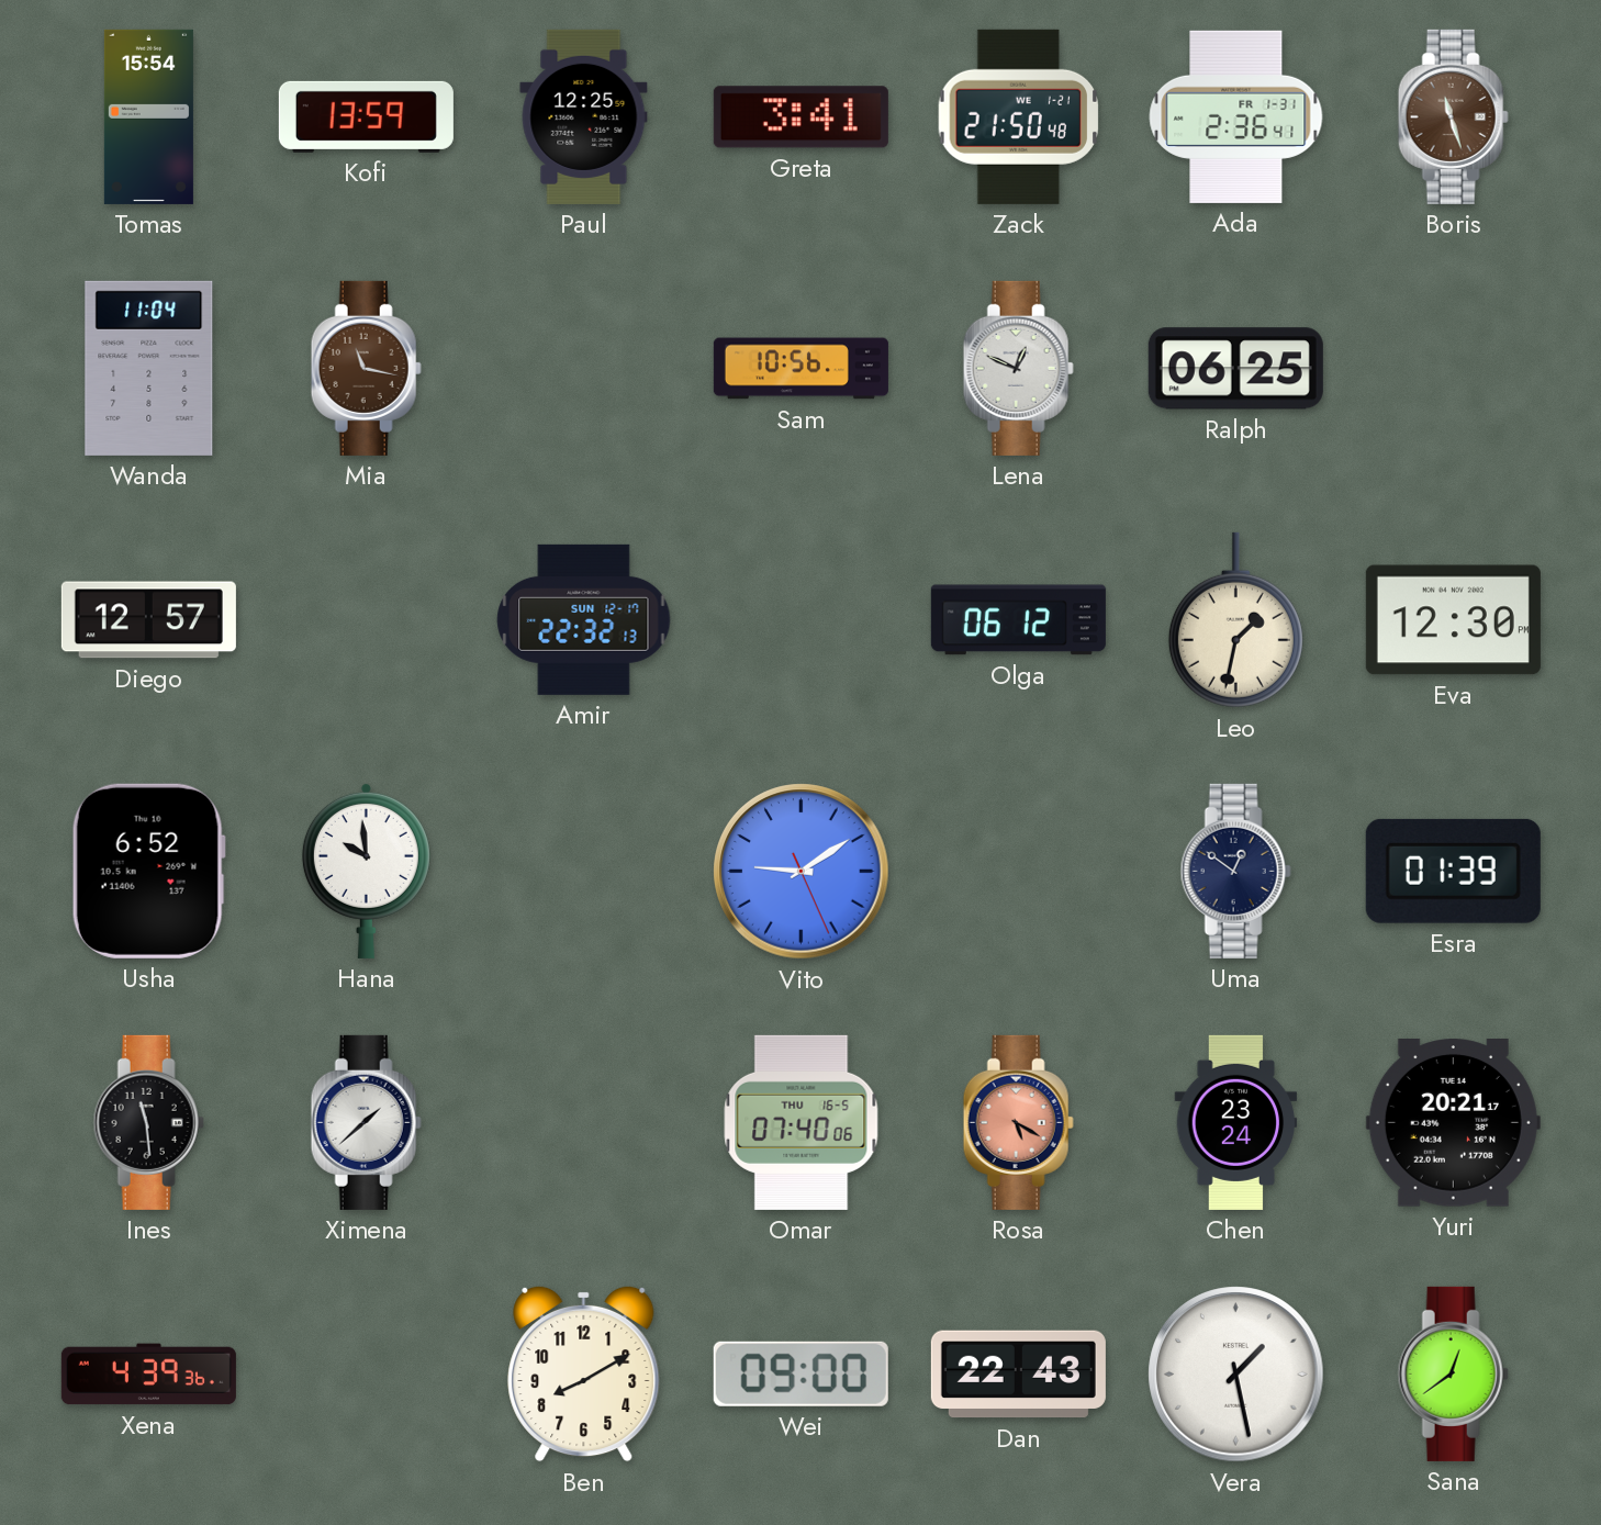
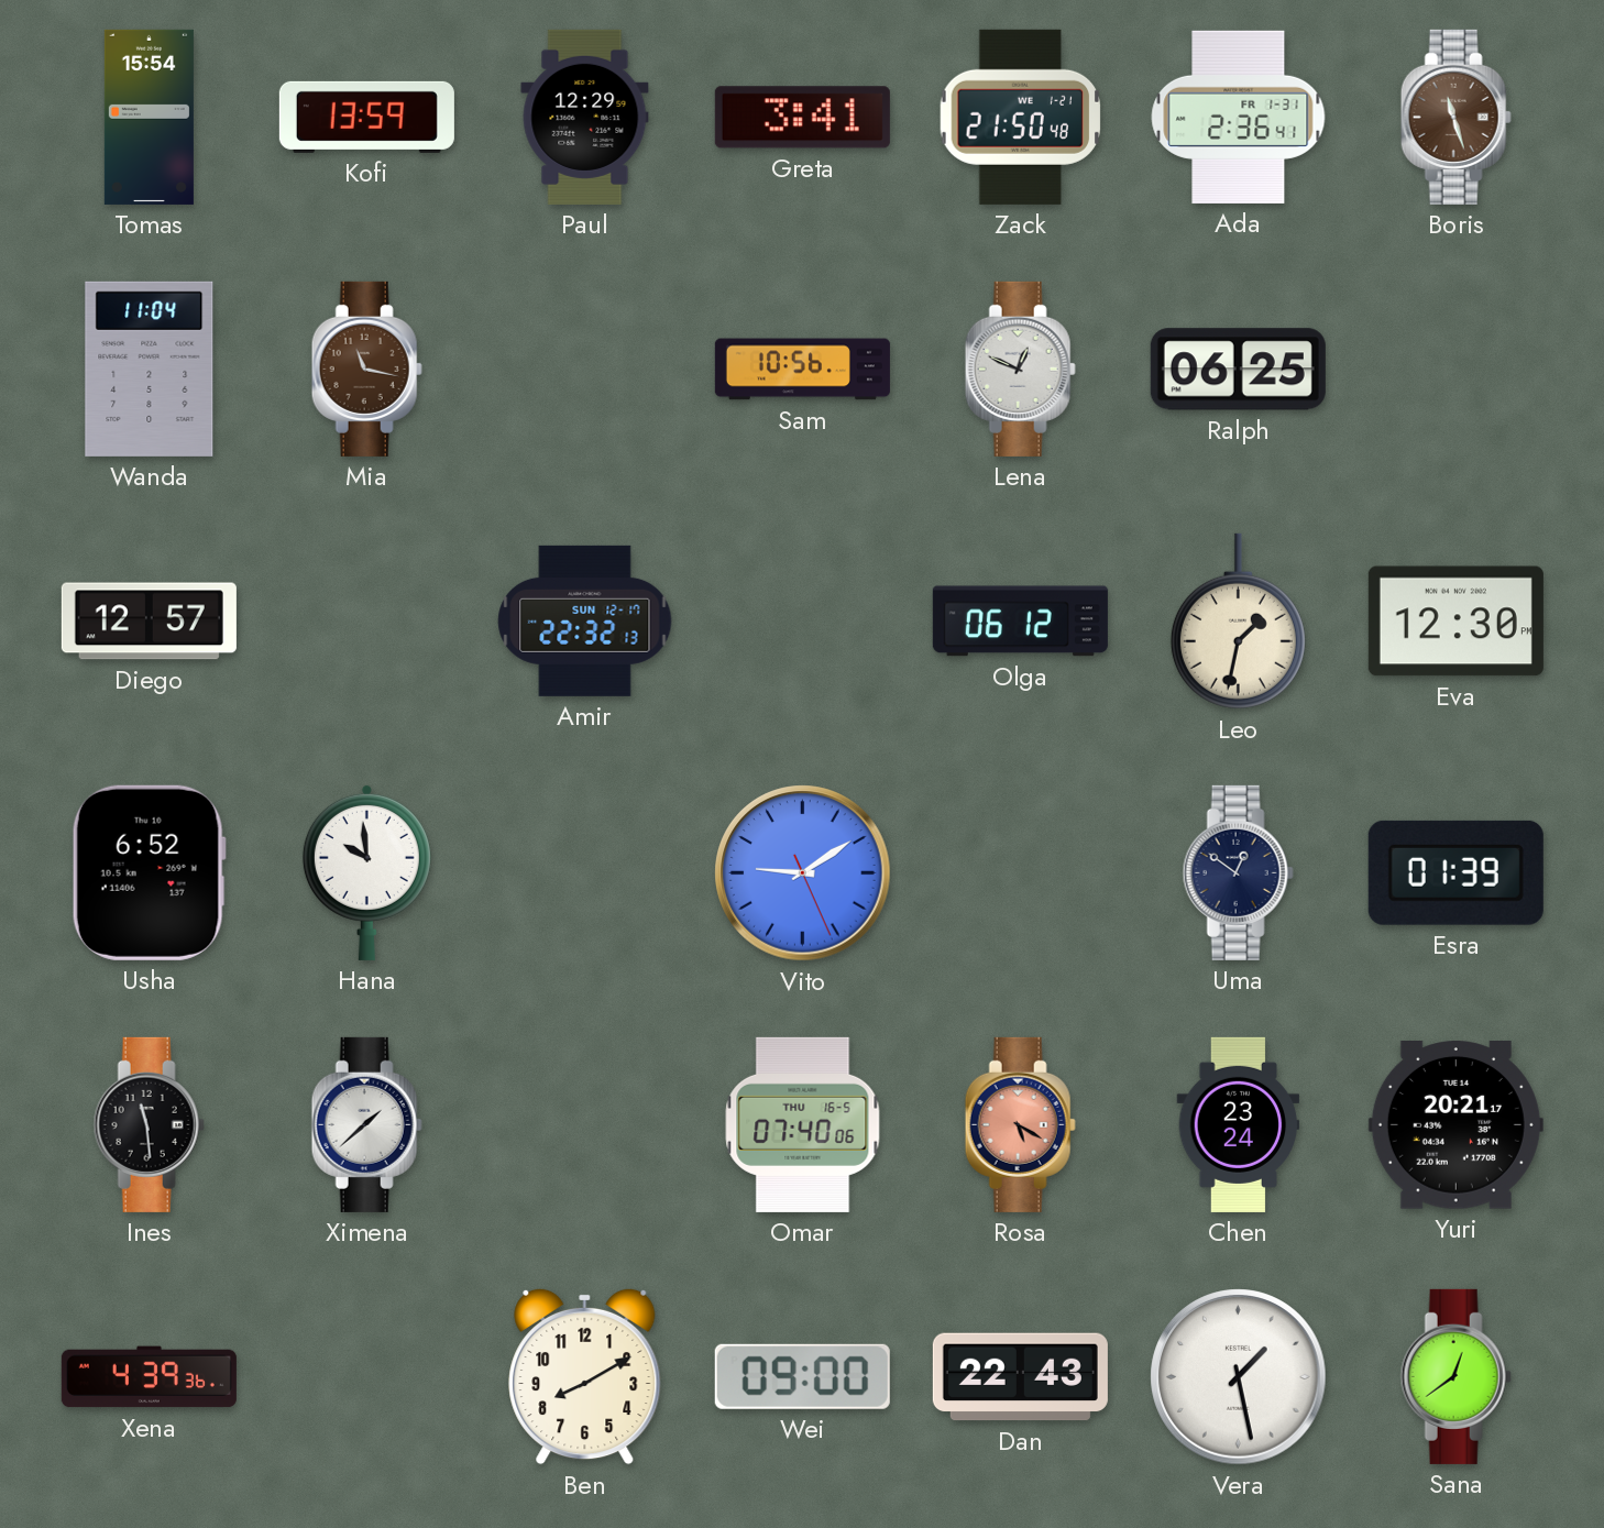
Paul: 12:25 -> 12:29
